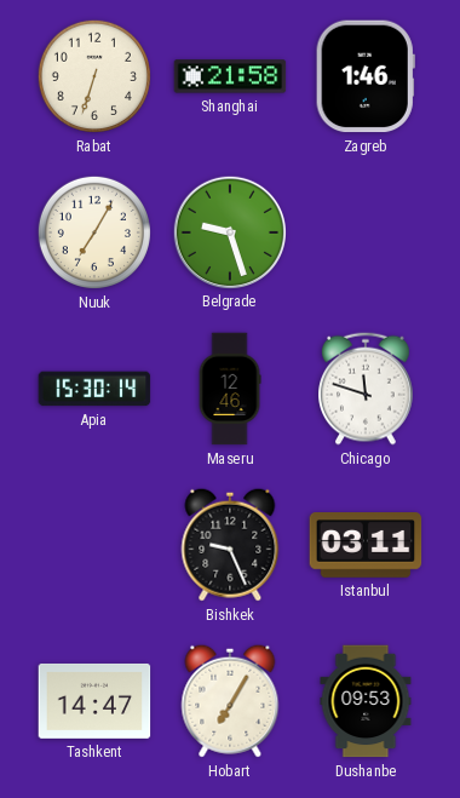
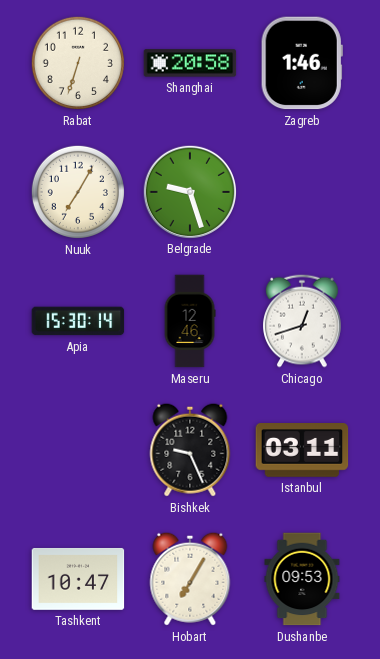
Shanghai: 21:58 -> 20:58
Chicago: 11:48 -> 12:42
Tashkent: 14:47 -> 10:47
